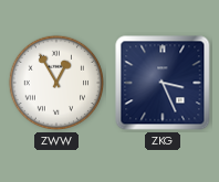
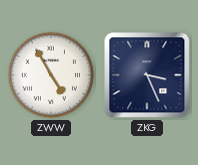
ZWW: 12:55 -> 4:55
